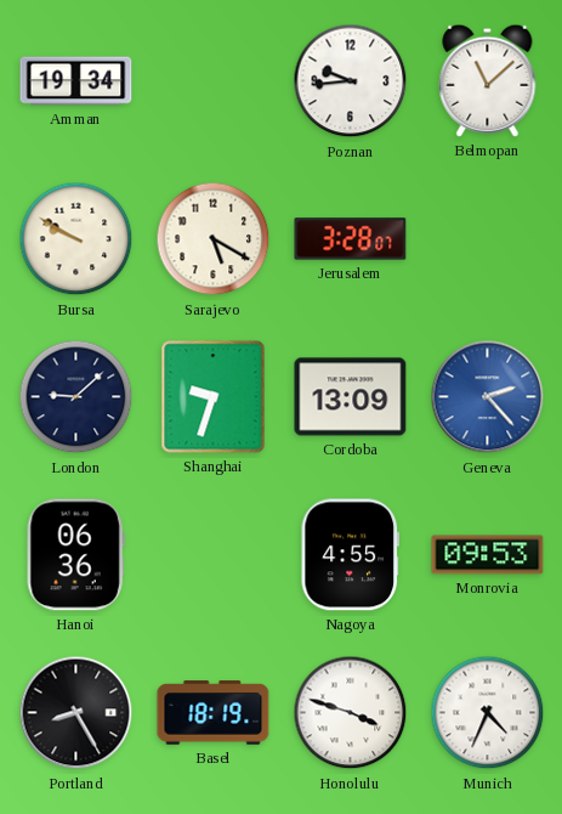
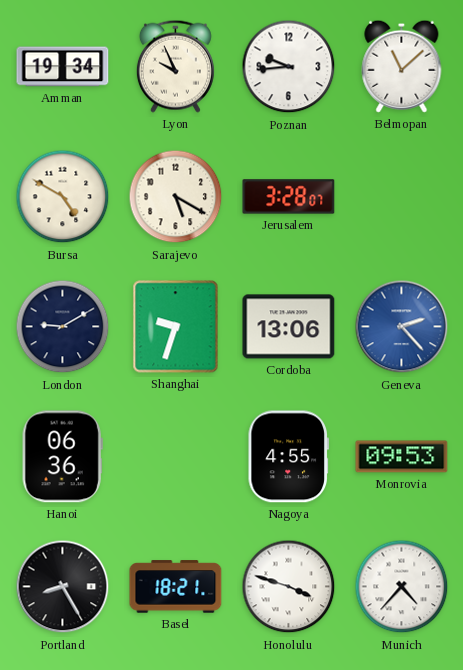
Lyon: none -> 9:56
Bursa: 9:50 -> 4:50
London: 9:08 -> 9:10
Cordoba: 13:09 -> 13:06
Basel: 18:19 -> 18:21
Munich: 4:34 -> 4:37
